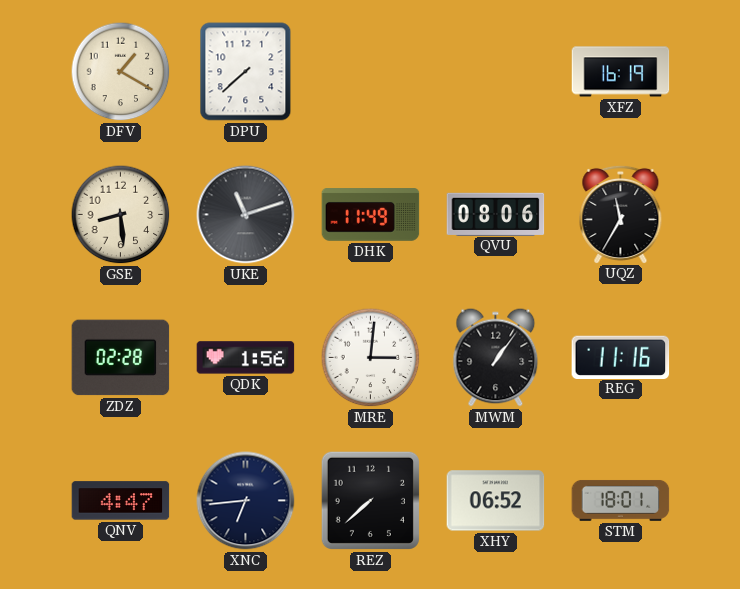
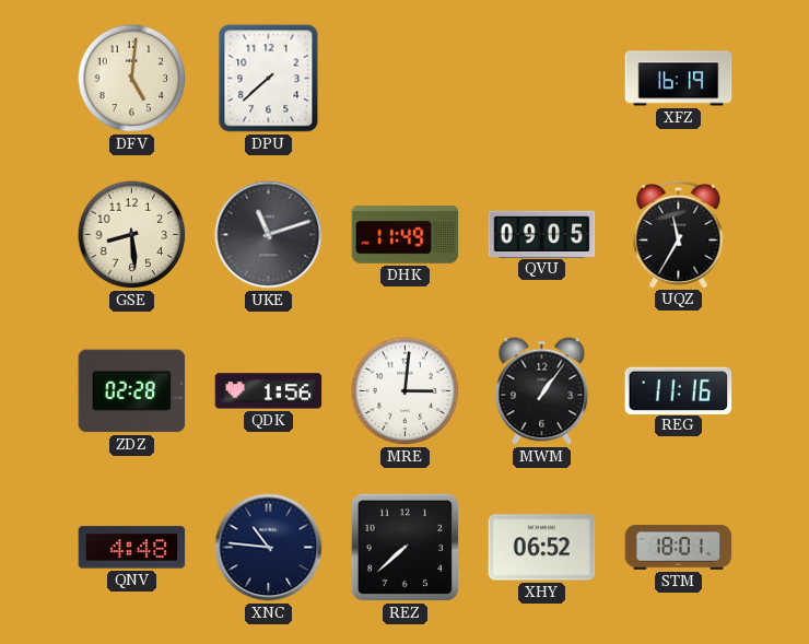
DFV: 1:20 -> 5:01
QVU: 08:06 -> 09:05
QNV: 4:47 -> 4:48
XNC: 6:44 -> 10:46
